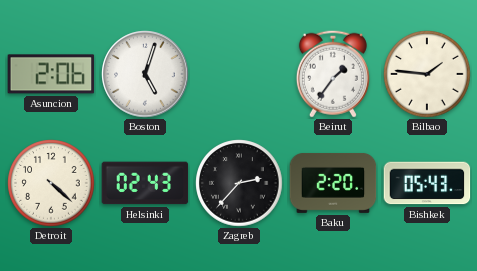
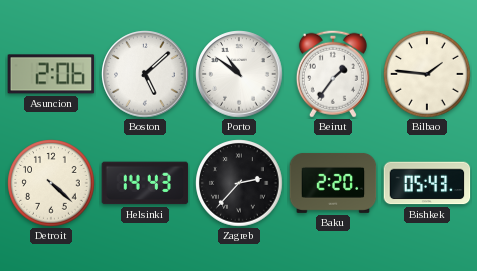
Boston: 5:03 -> 5:08
Porto: none -> 10:51
Helsinki: 02:43 -> 14:43
